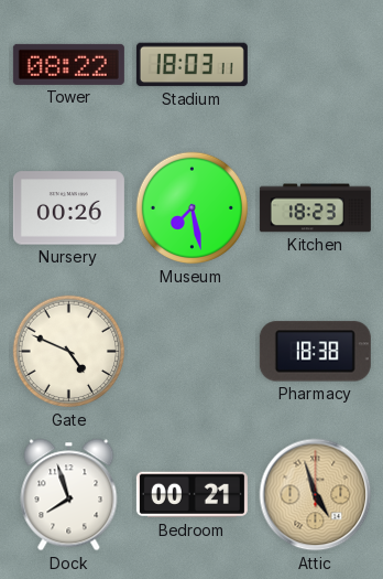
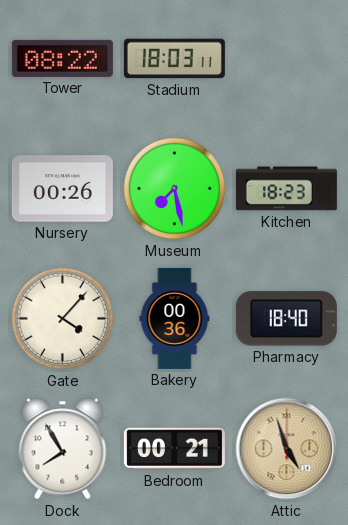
Gate: 4:49 -> 4:07
Bakery: none -> 00:36
Pharmacy: 18:38 -> 18:40
Dock: 7:57 -> 7:55
